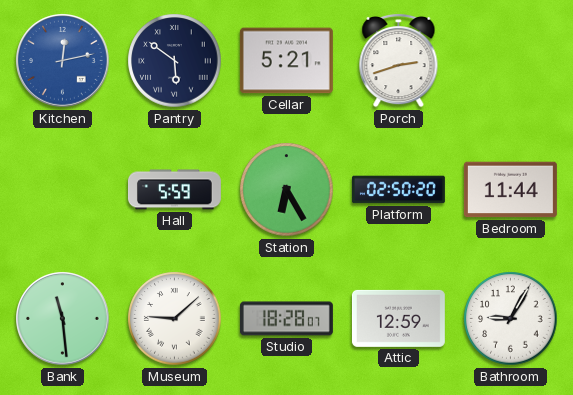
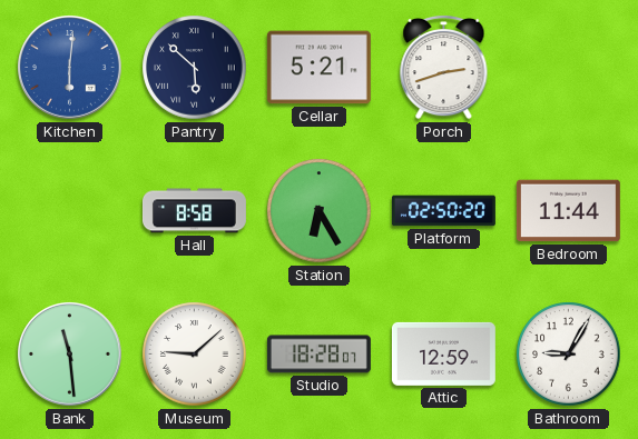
Kitchen: 12:13 -> 6:01
Pantry: 5:51 -> 5:52
Hall: 5:59 -> 8:58
